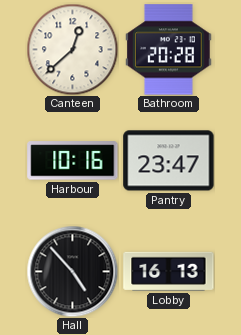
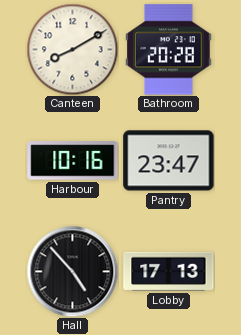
Canteen: 12:38 -> 8:10
Lobby: 16:13 -> 17:13
